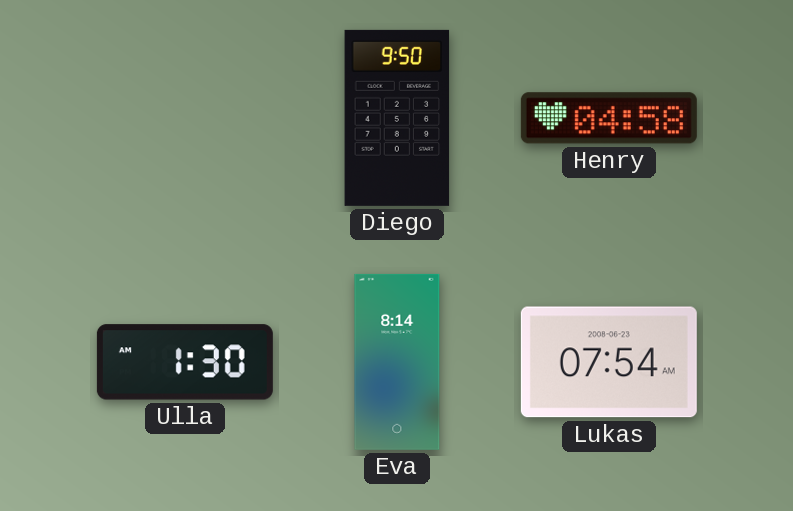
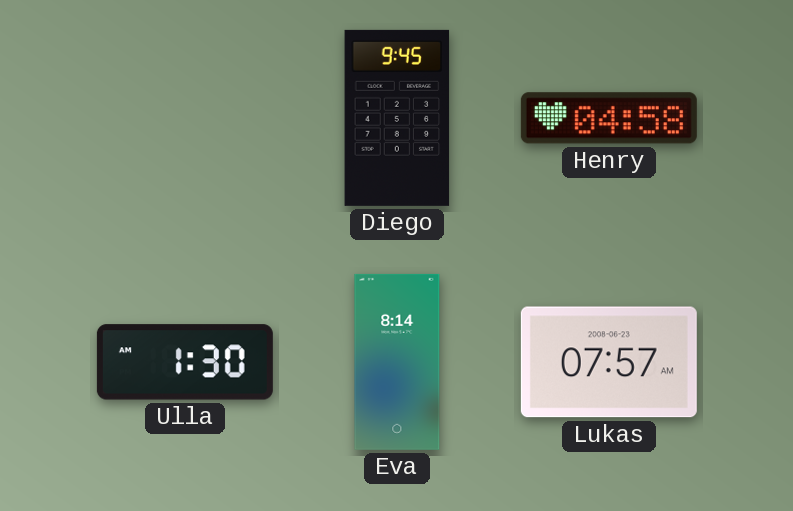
Diego: 9:50 -> 9:45
Lukas: 07:54 -> 07:57
